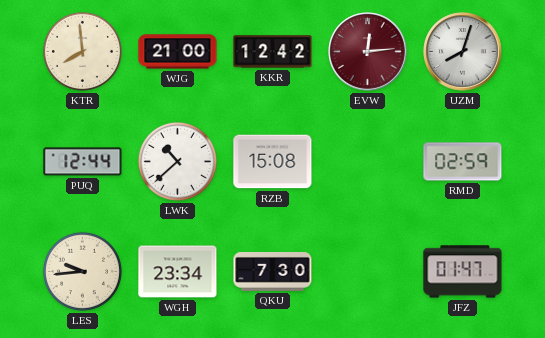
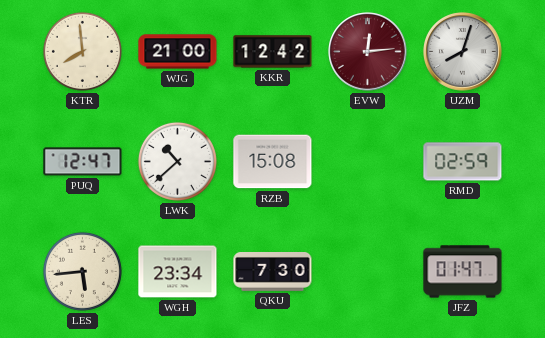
PUQ: 12:44 -> 12:47
LES: 9:44 -> 5:44
